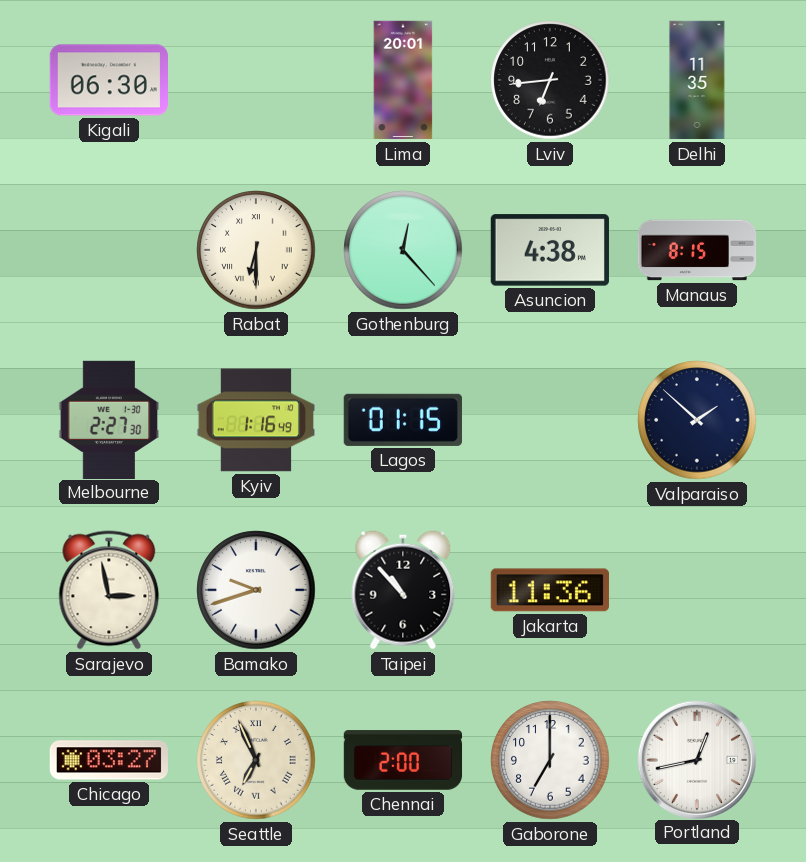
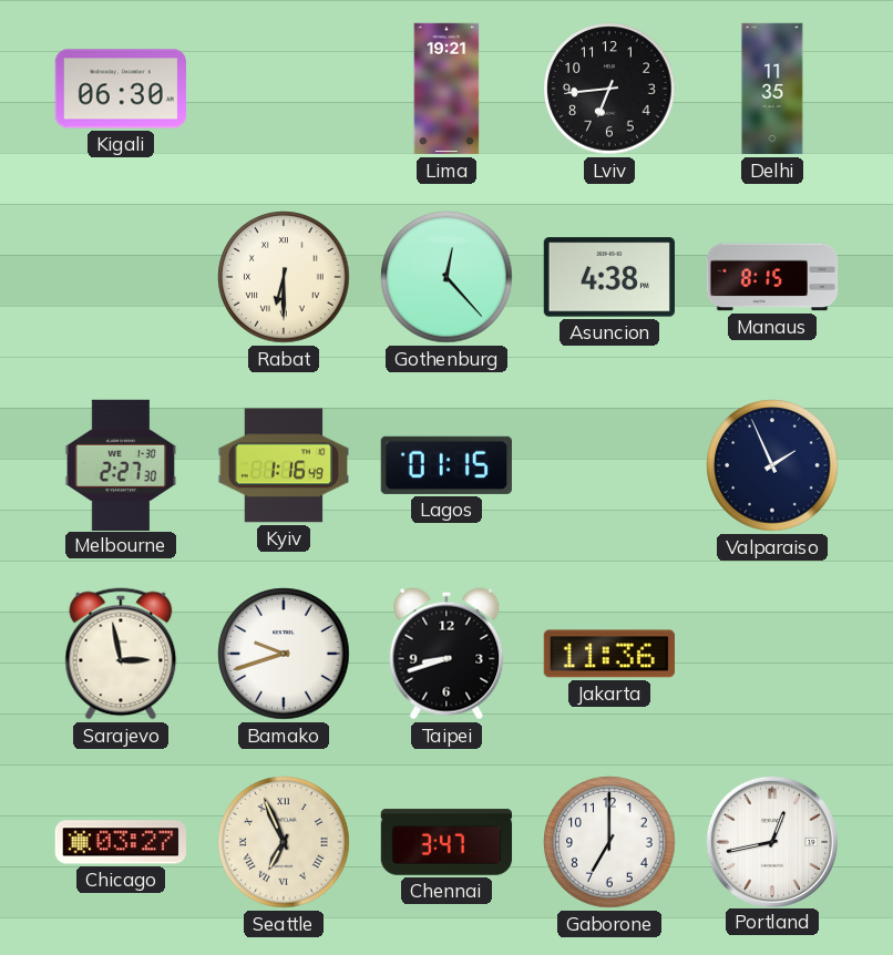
Lima: 20:01 -> 19:21
Valparaiso: 1:52 -> 1:56
Taipei: 10:53 -> 8:42
Chennai: 2:00 -> 3:47
